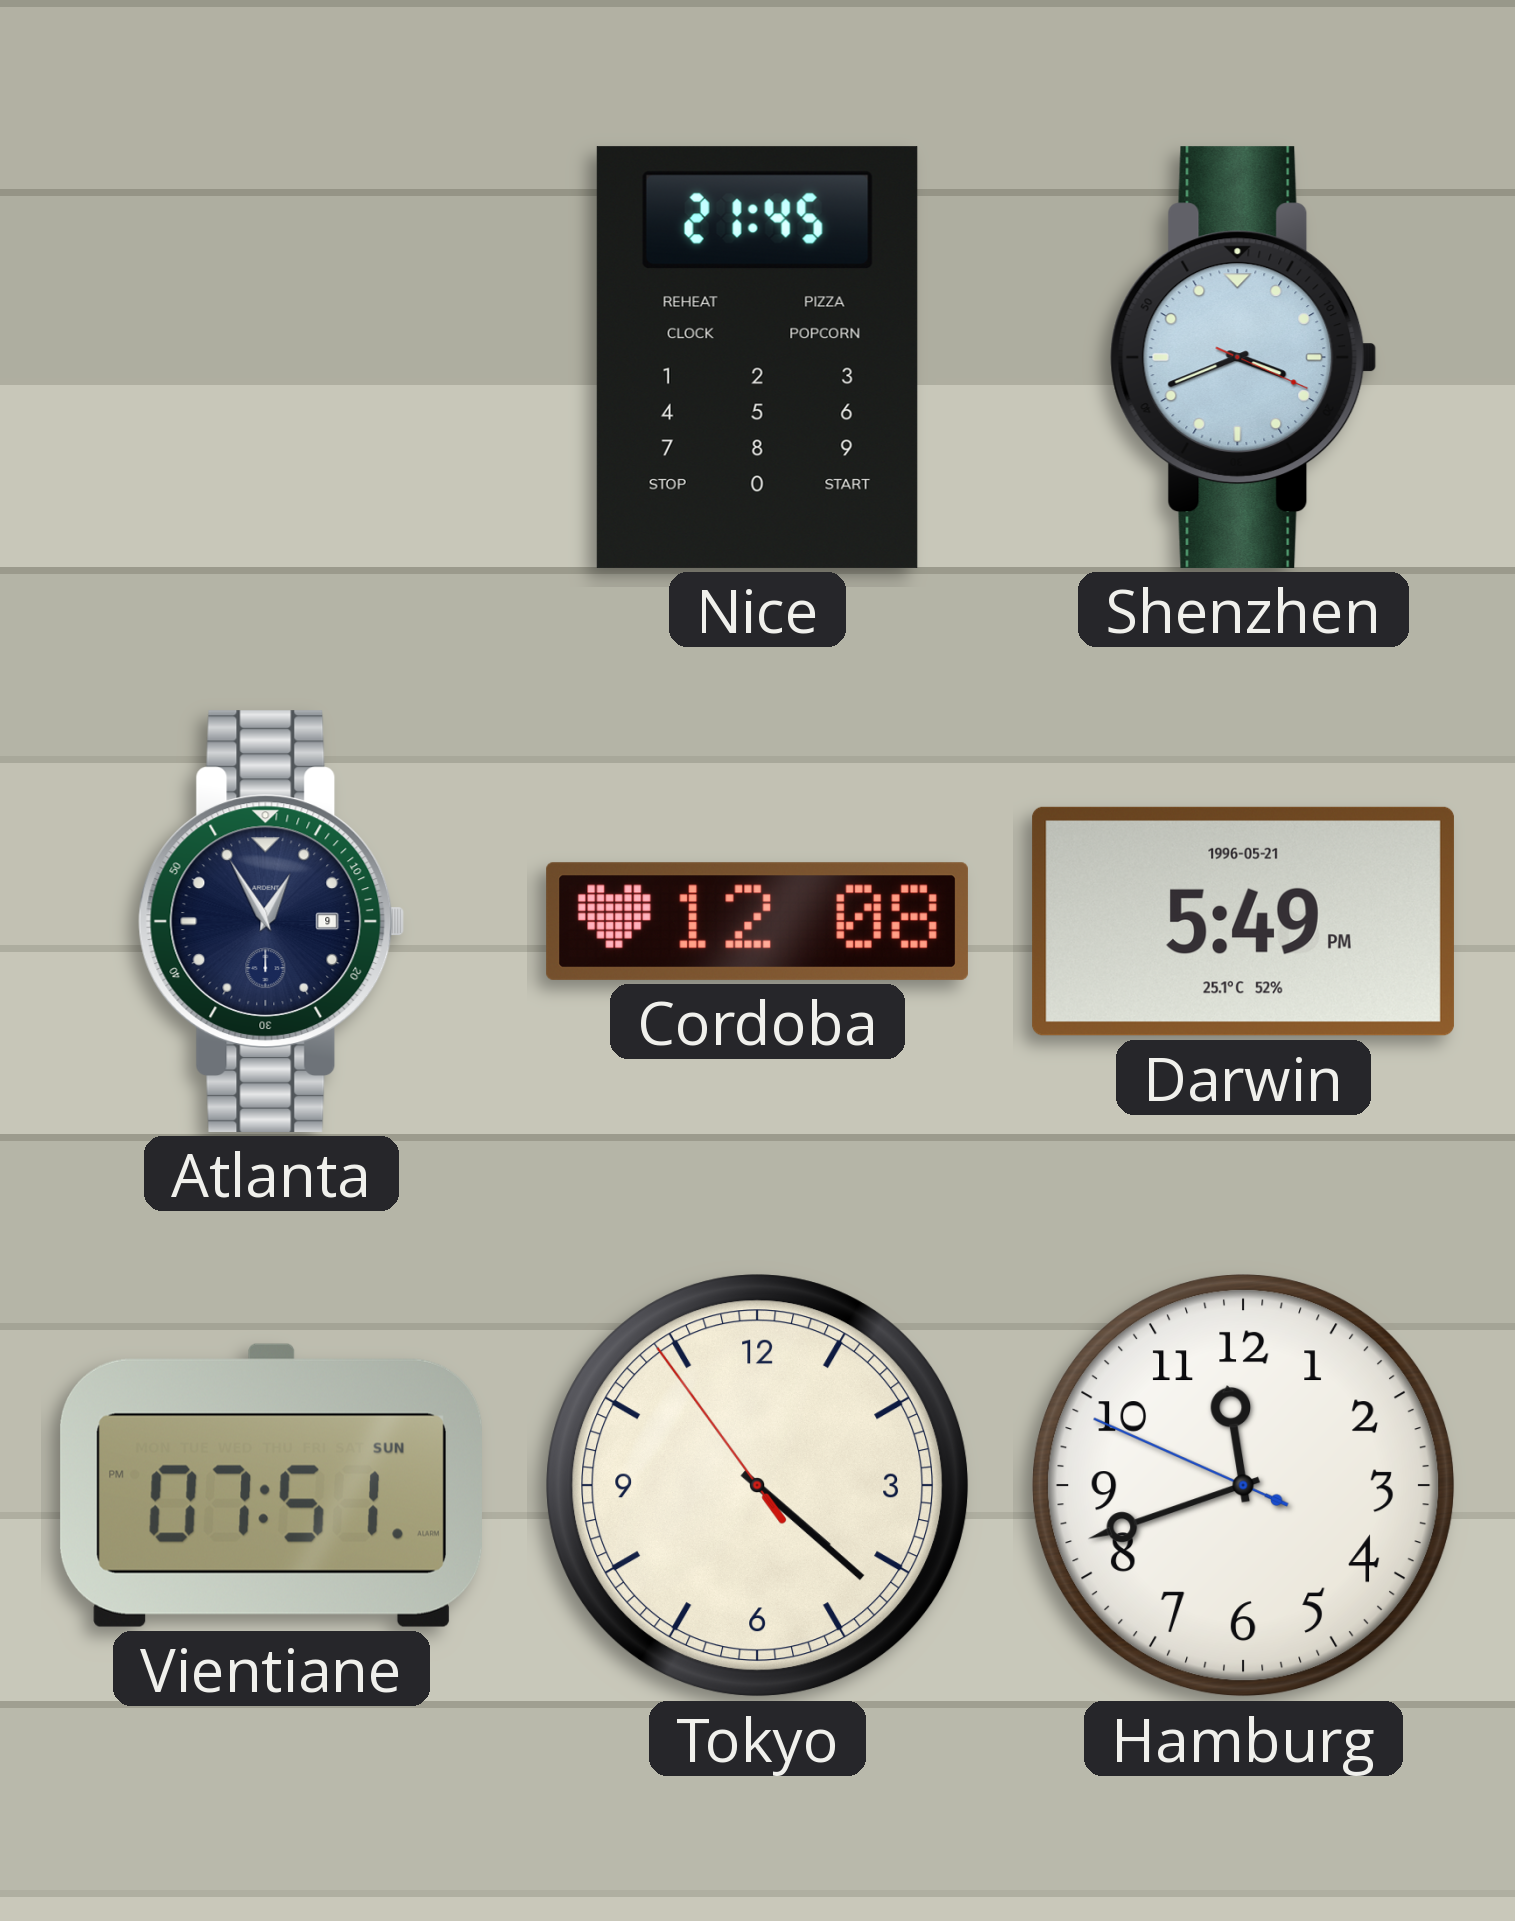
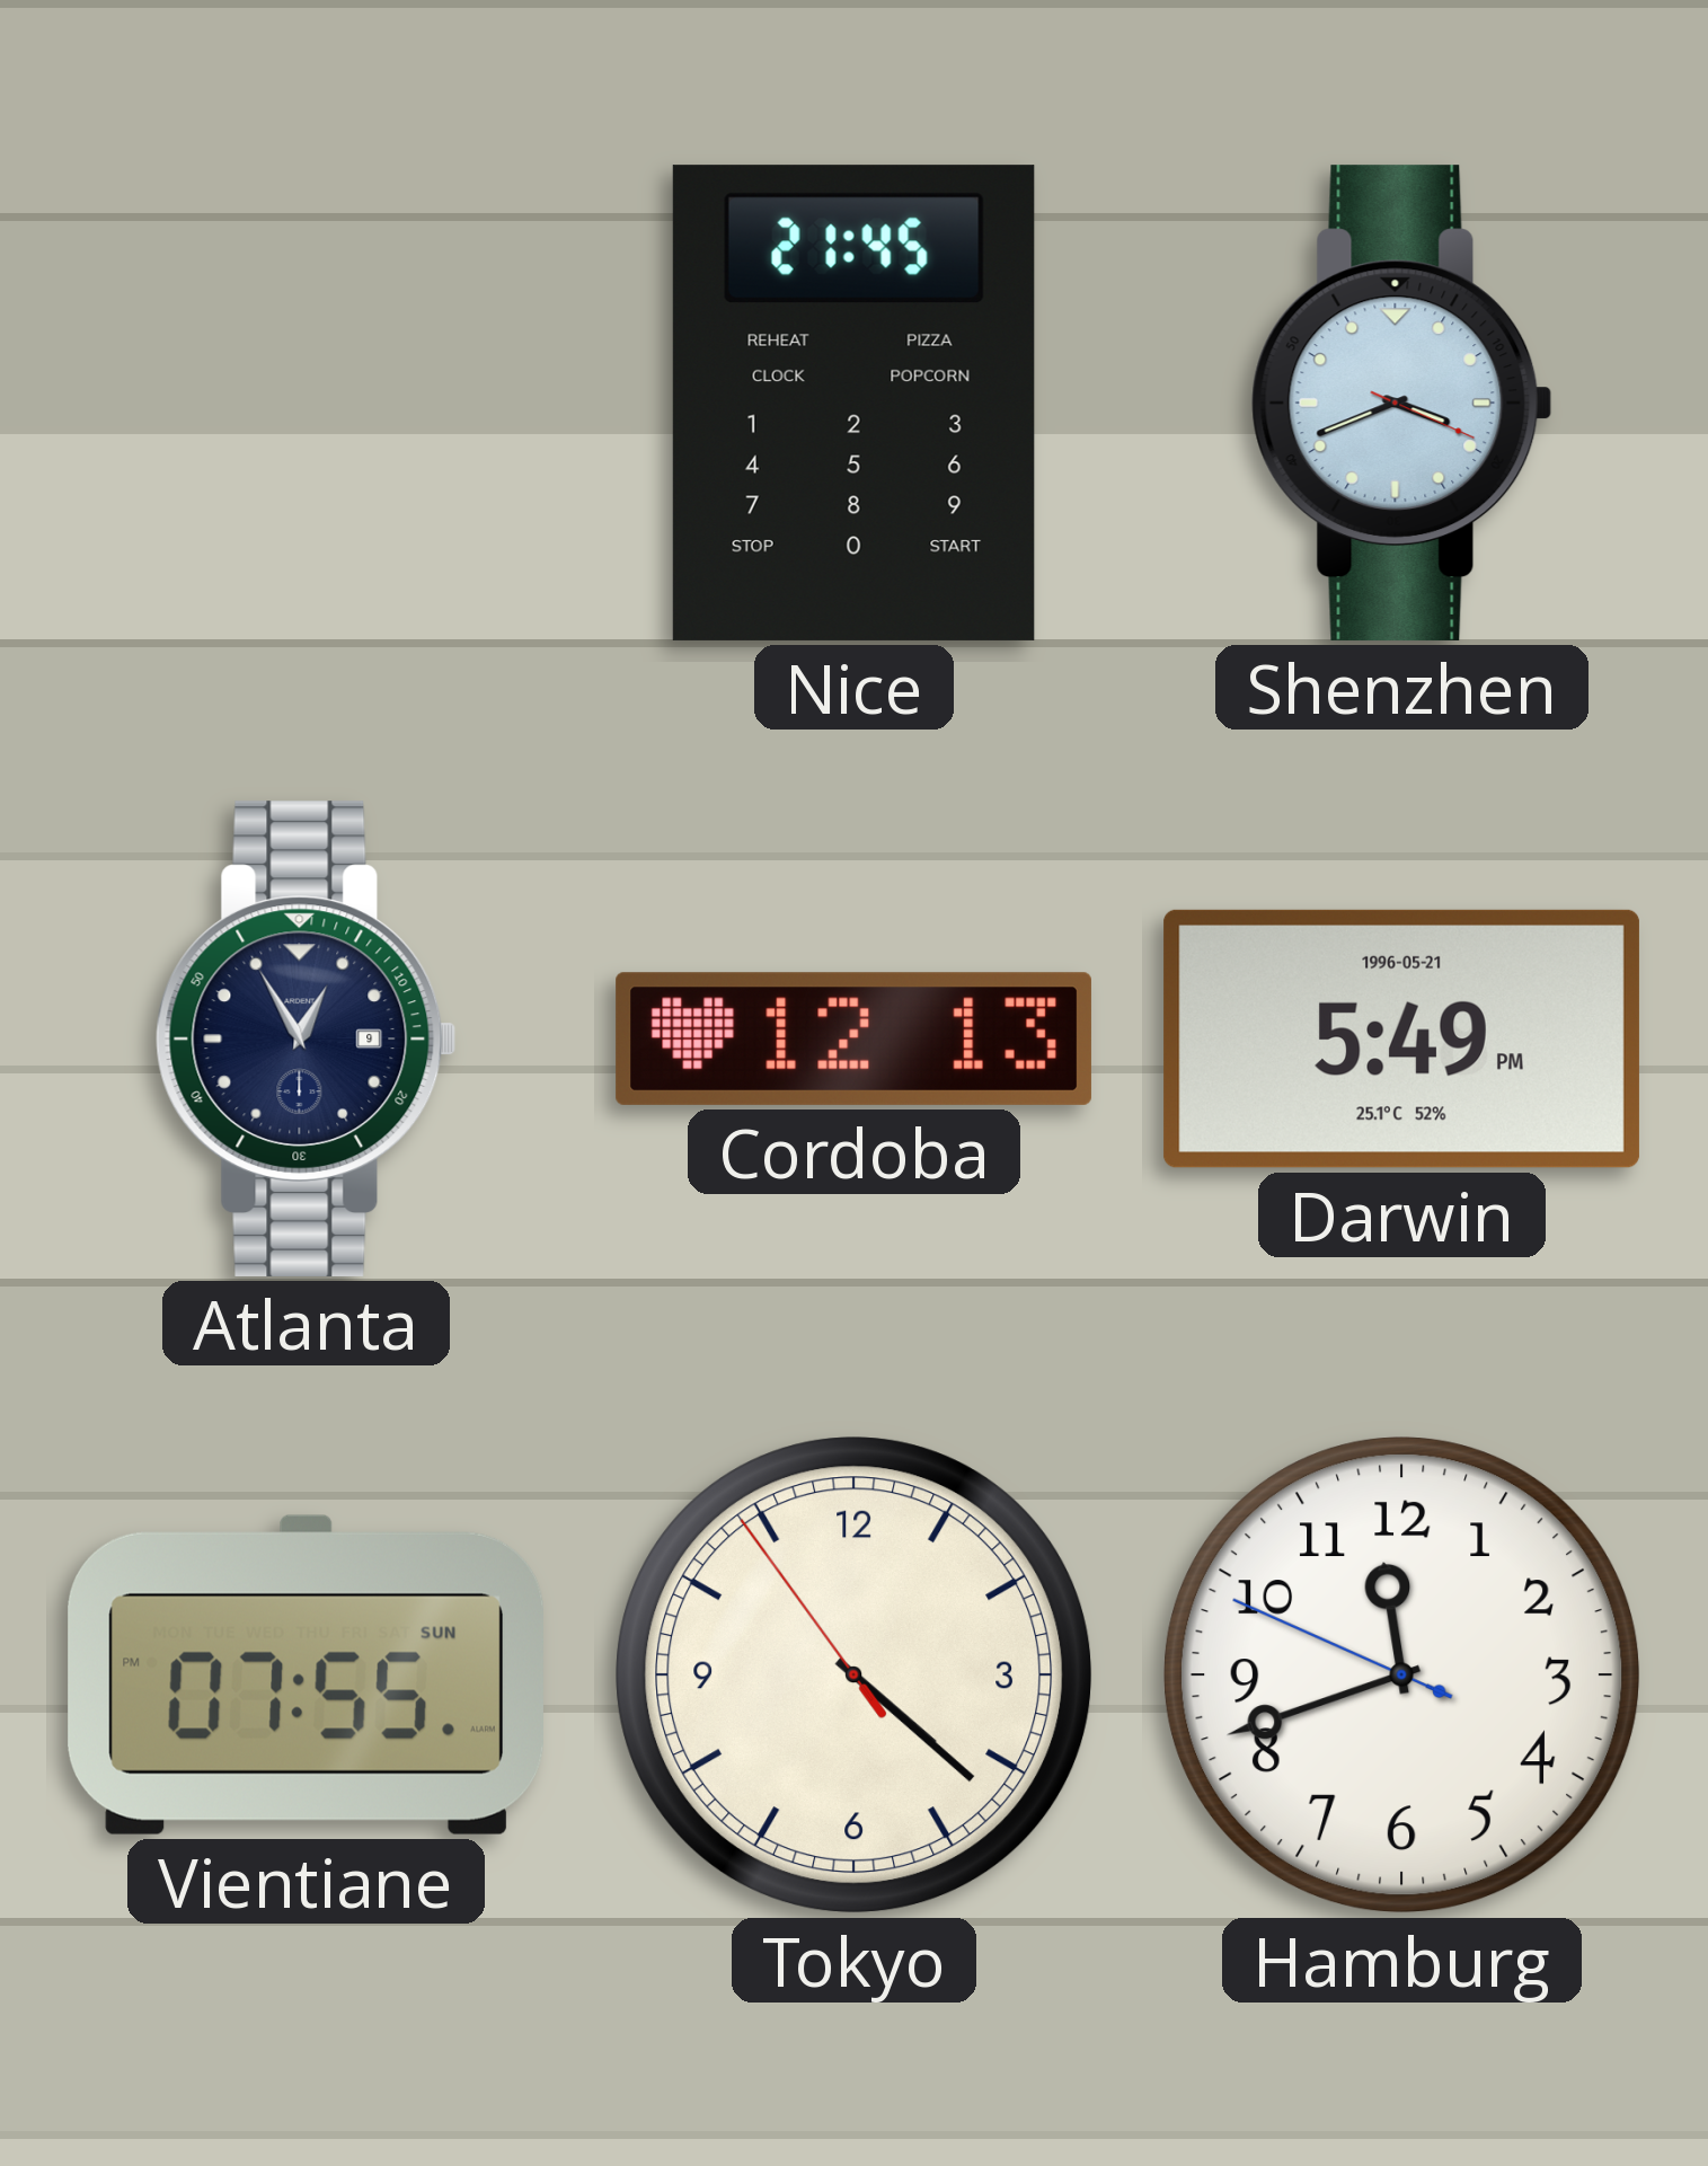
Cordoba: 12:08 -> 12:13
Vientiane: 07:51 -> 07:55
